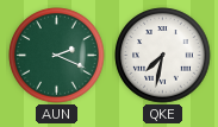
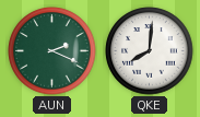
QKE: 7:32 -> 8:01
